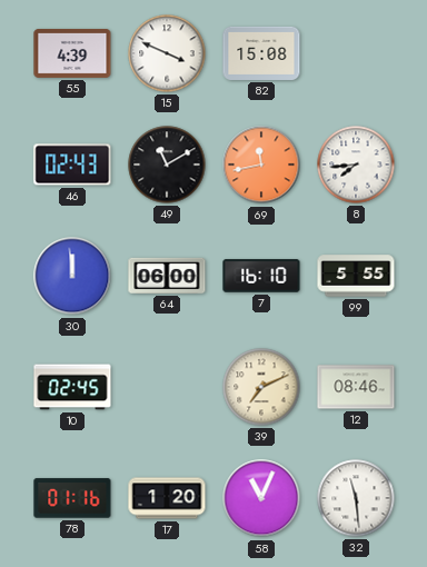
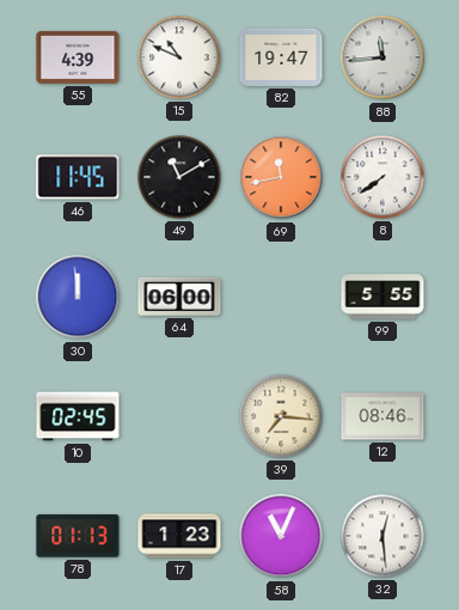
15: 3:49 -> 10:49
82: 15:08 -> 19:47
88: none -> 11:44
46: 02:43 -> 11:45
8: 7:44 -> 7:39
7: 16:10 -> none
39: 7:11 -> 7:16
78: 01:16 -> 01:13
17: 1:20 -> 1:23
32: 11:29 -> 12:29
